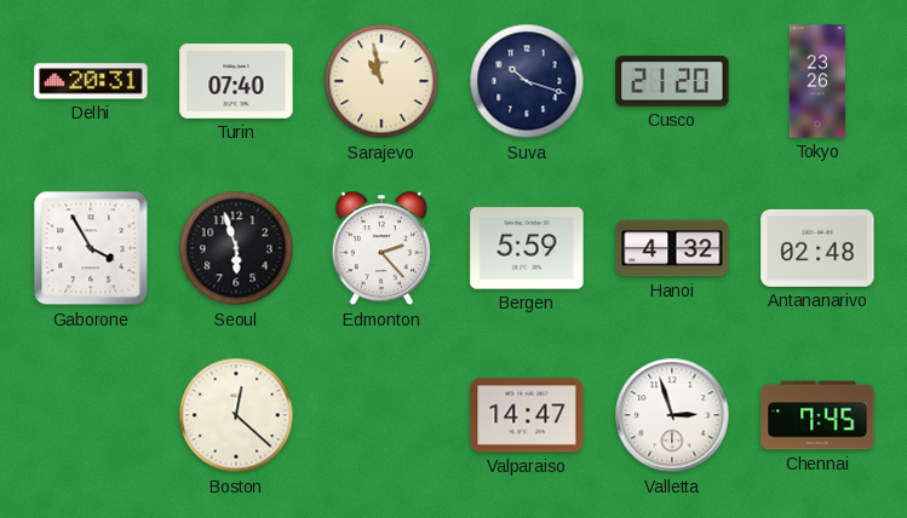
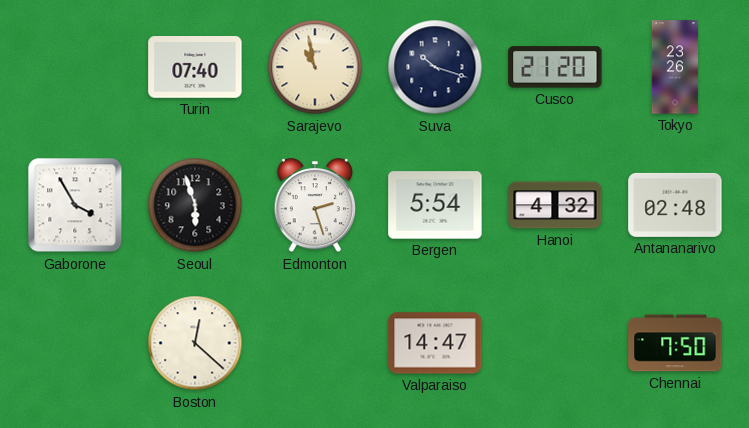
Delhi: 20:31 -> none
Edmonton: 2:23 -> 2:27
Bergen: 5:59 -> 5:54
Valletta: 2:57 -> none
Chennai: 7:45 -> 7:50
